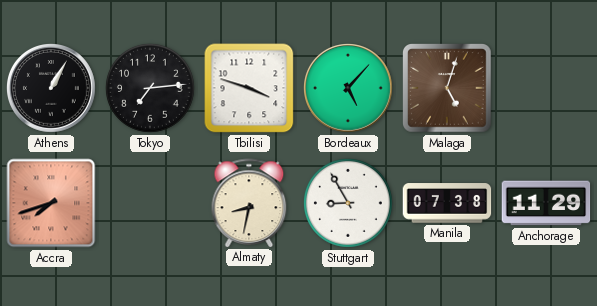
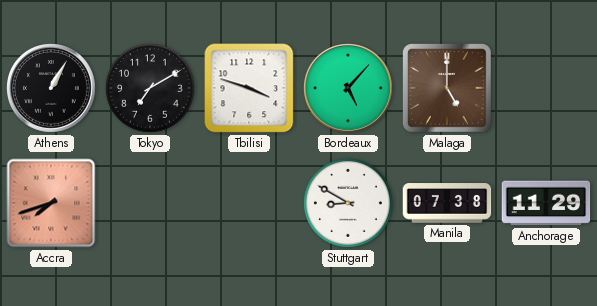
Tokyo: 7:14 -> 7:10
Malaga: 5:03 -> 5:00
Almaty: 8:32 -> none
Stuttgart: 8:55 -> 8:50
